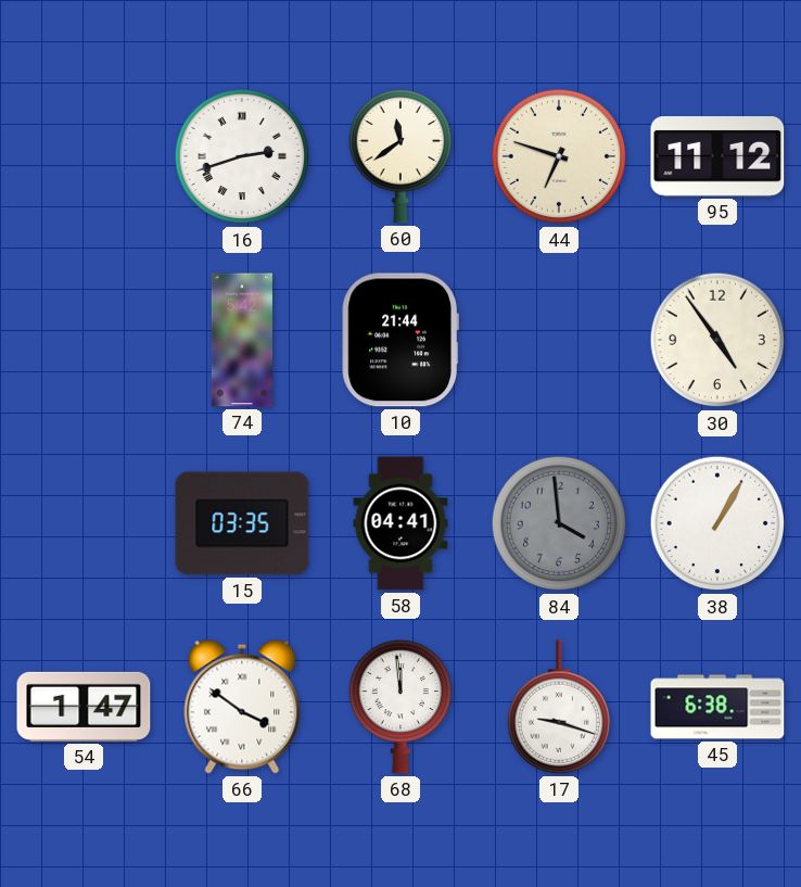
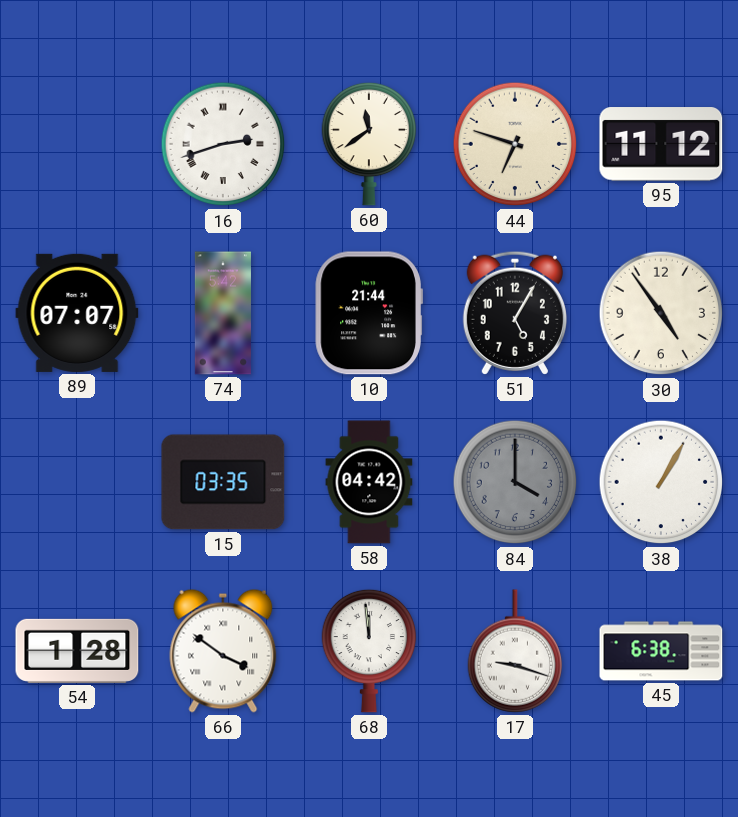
89: none -> 07:07
51: none -> 5:05
58: 04:41 -> 04:42
84: 3:59 -> 4:00
54: 1:47 -> 1:28
